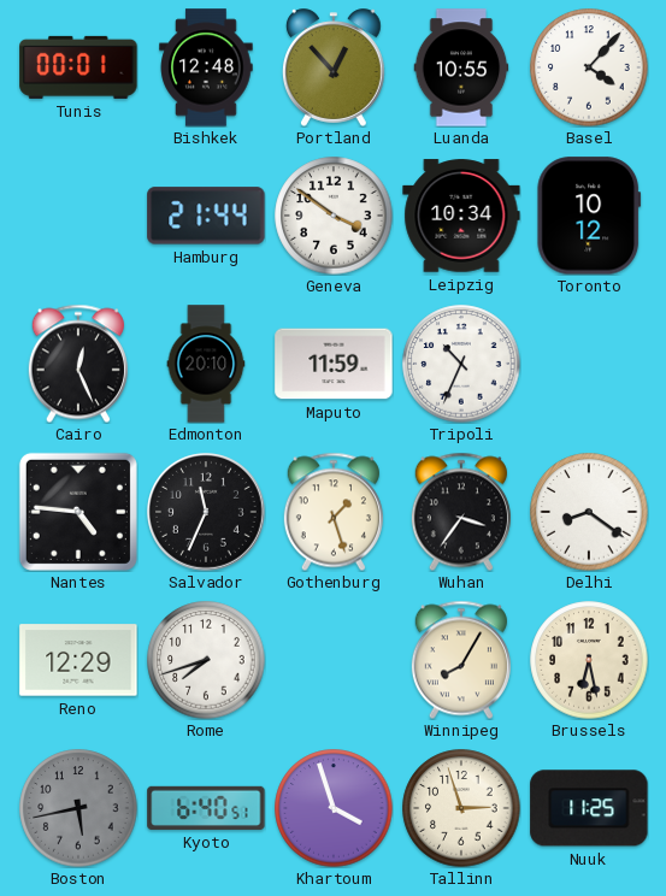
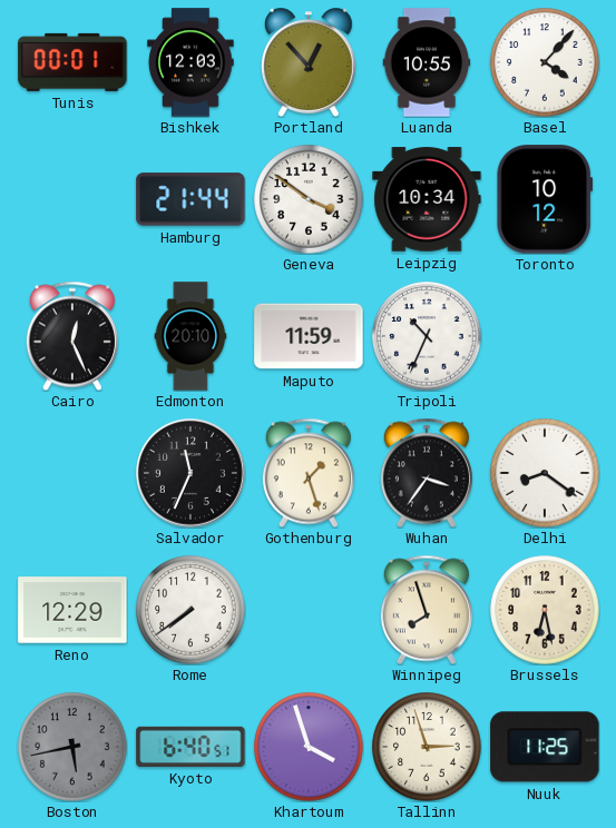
Bishkek: 12:48 -> 12:03
Nantes: 4:46 -> none
Rome: 7:42 -> 7:39
Winnipeg: 8:05 -> 7:57
